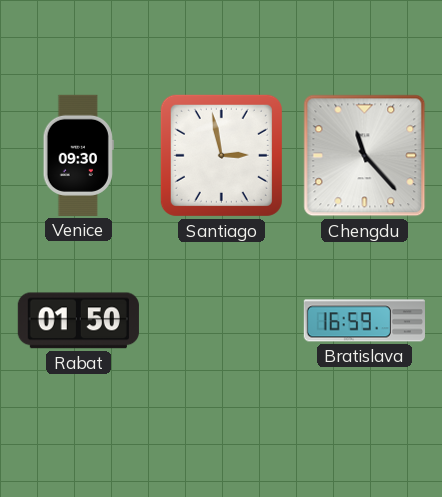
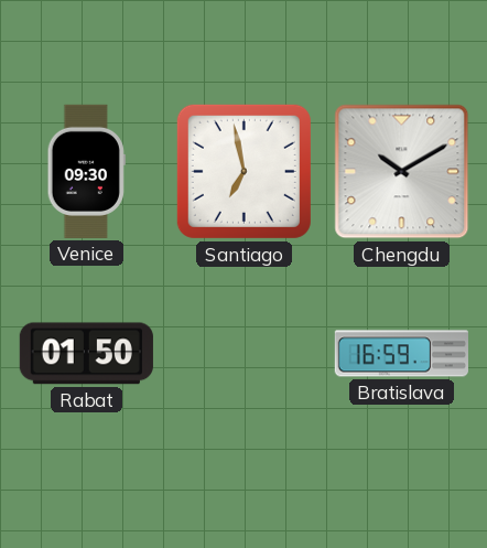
Santiago: 2:58 -> 6:58
Chengdu: 11:23 -> 10:10
